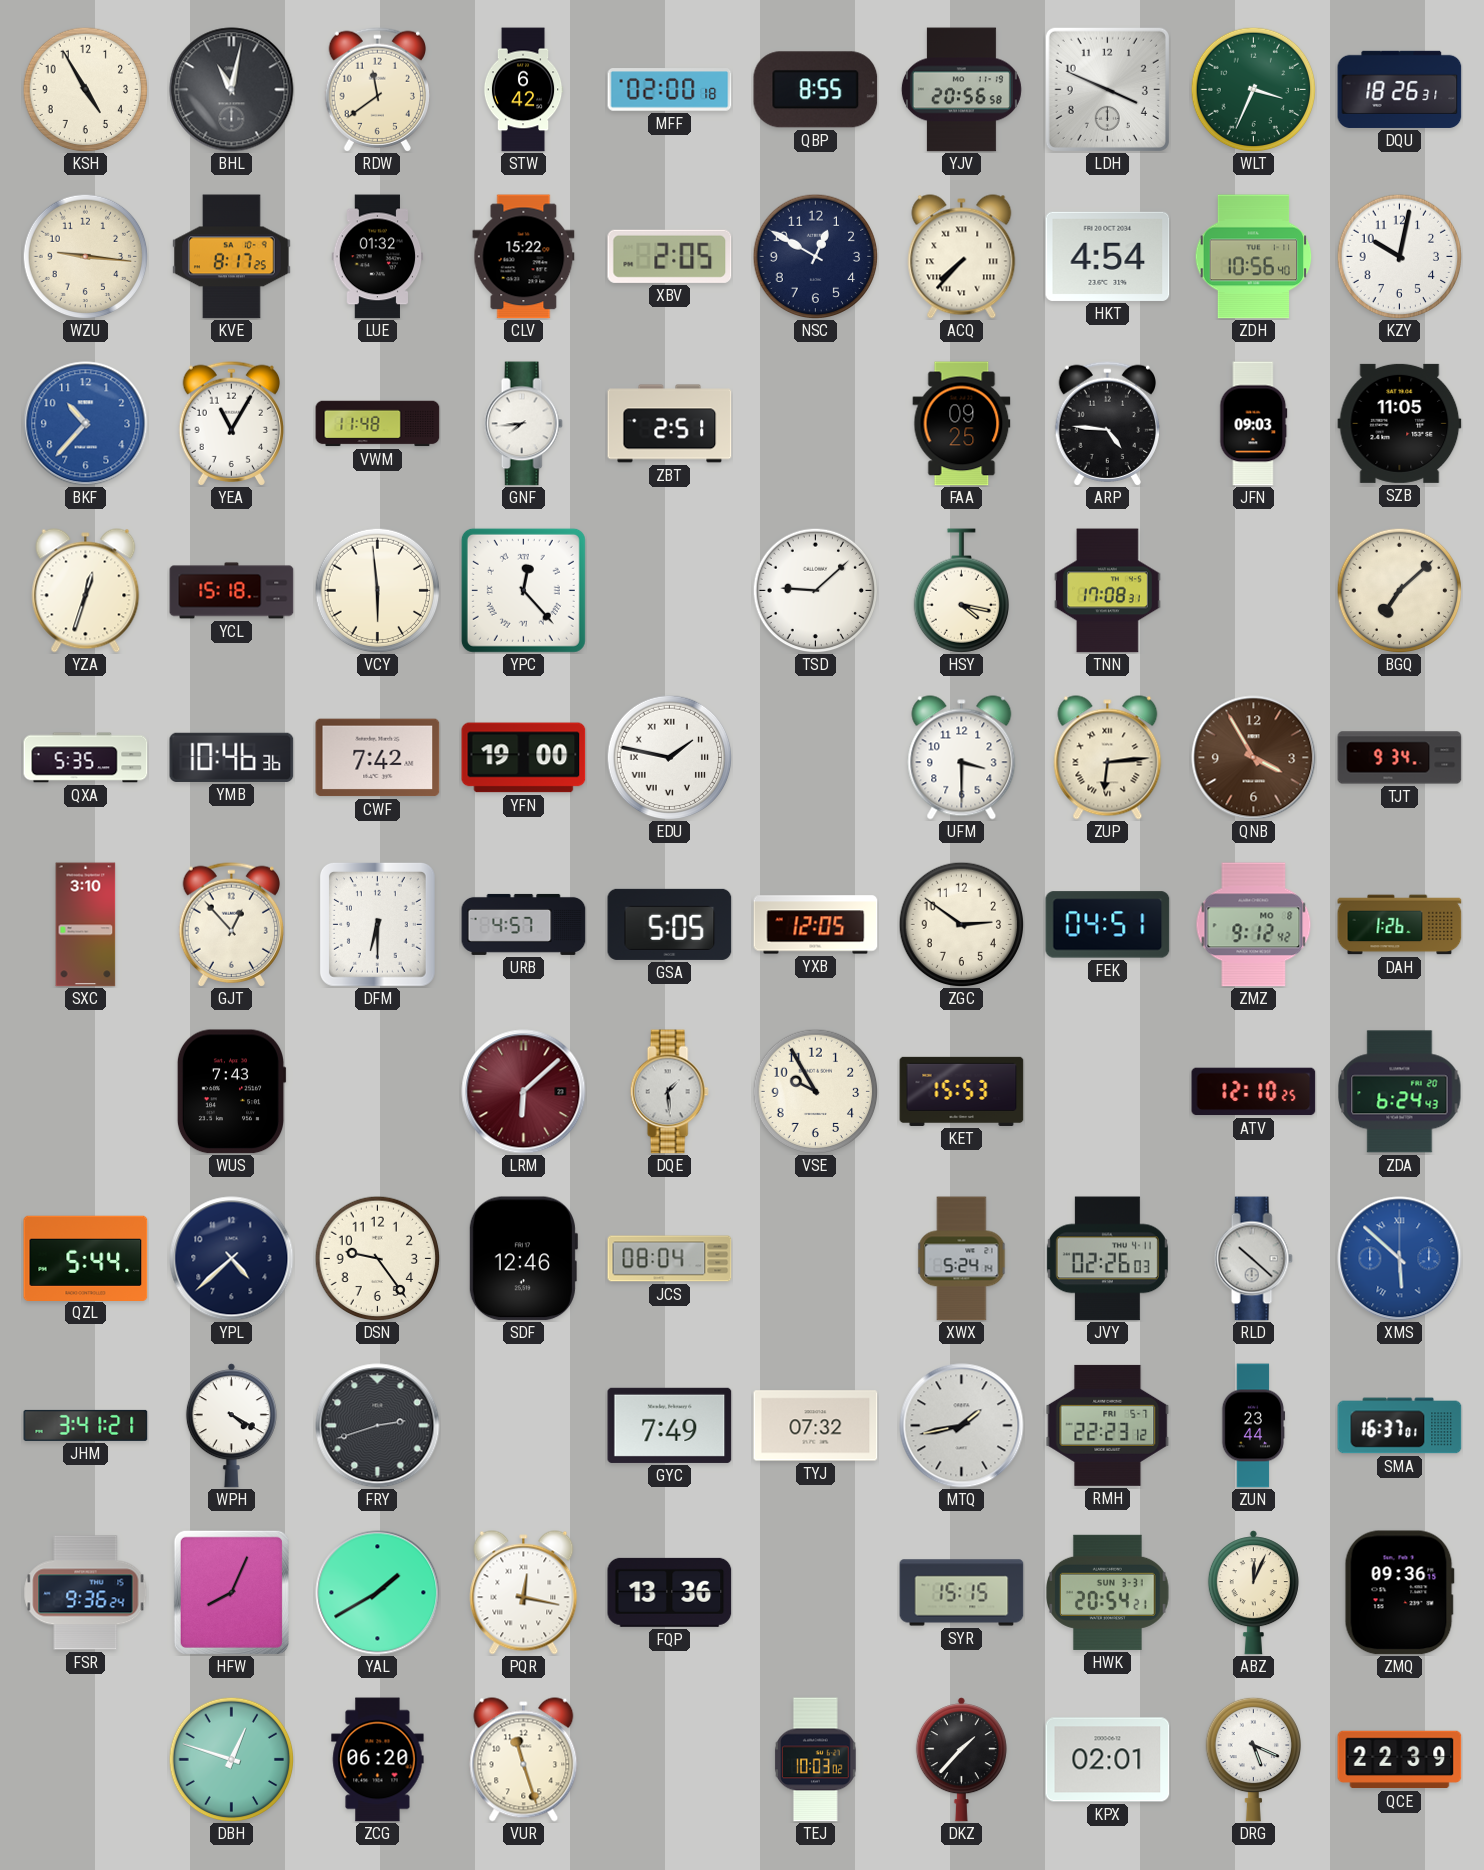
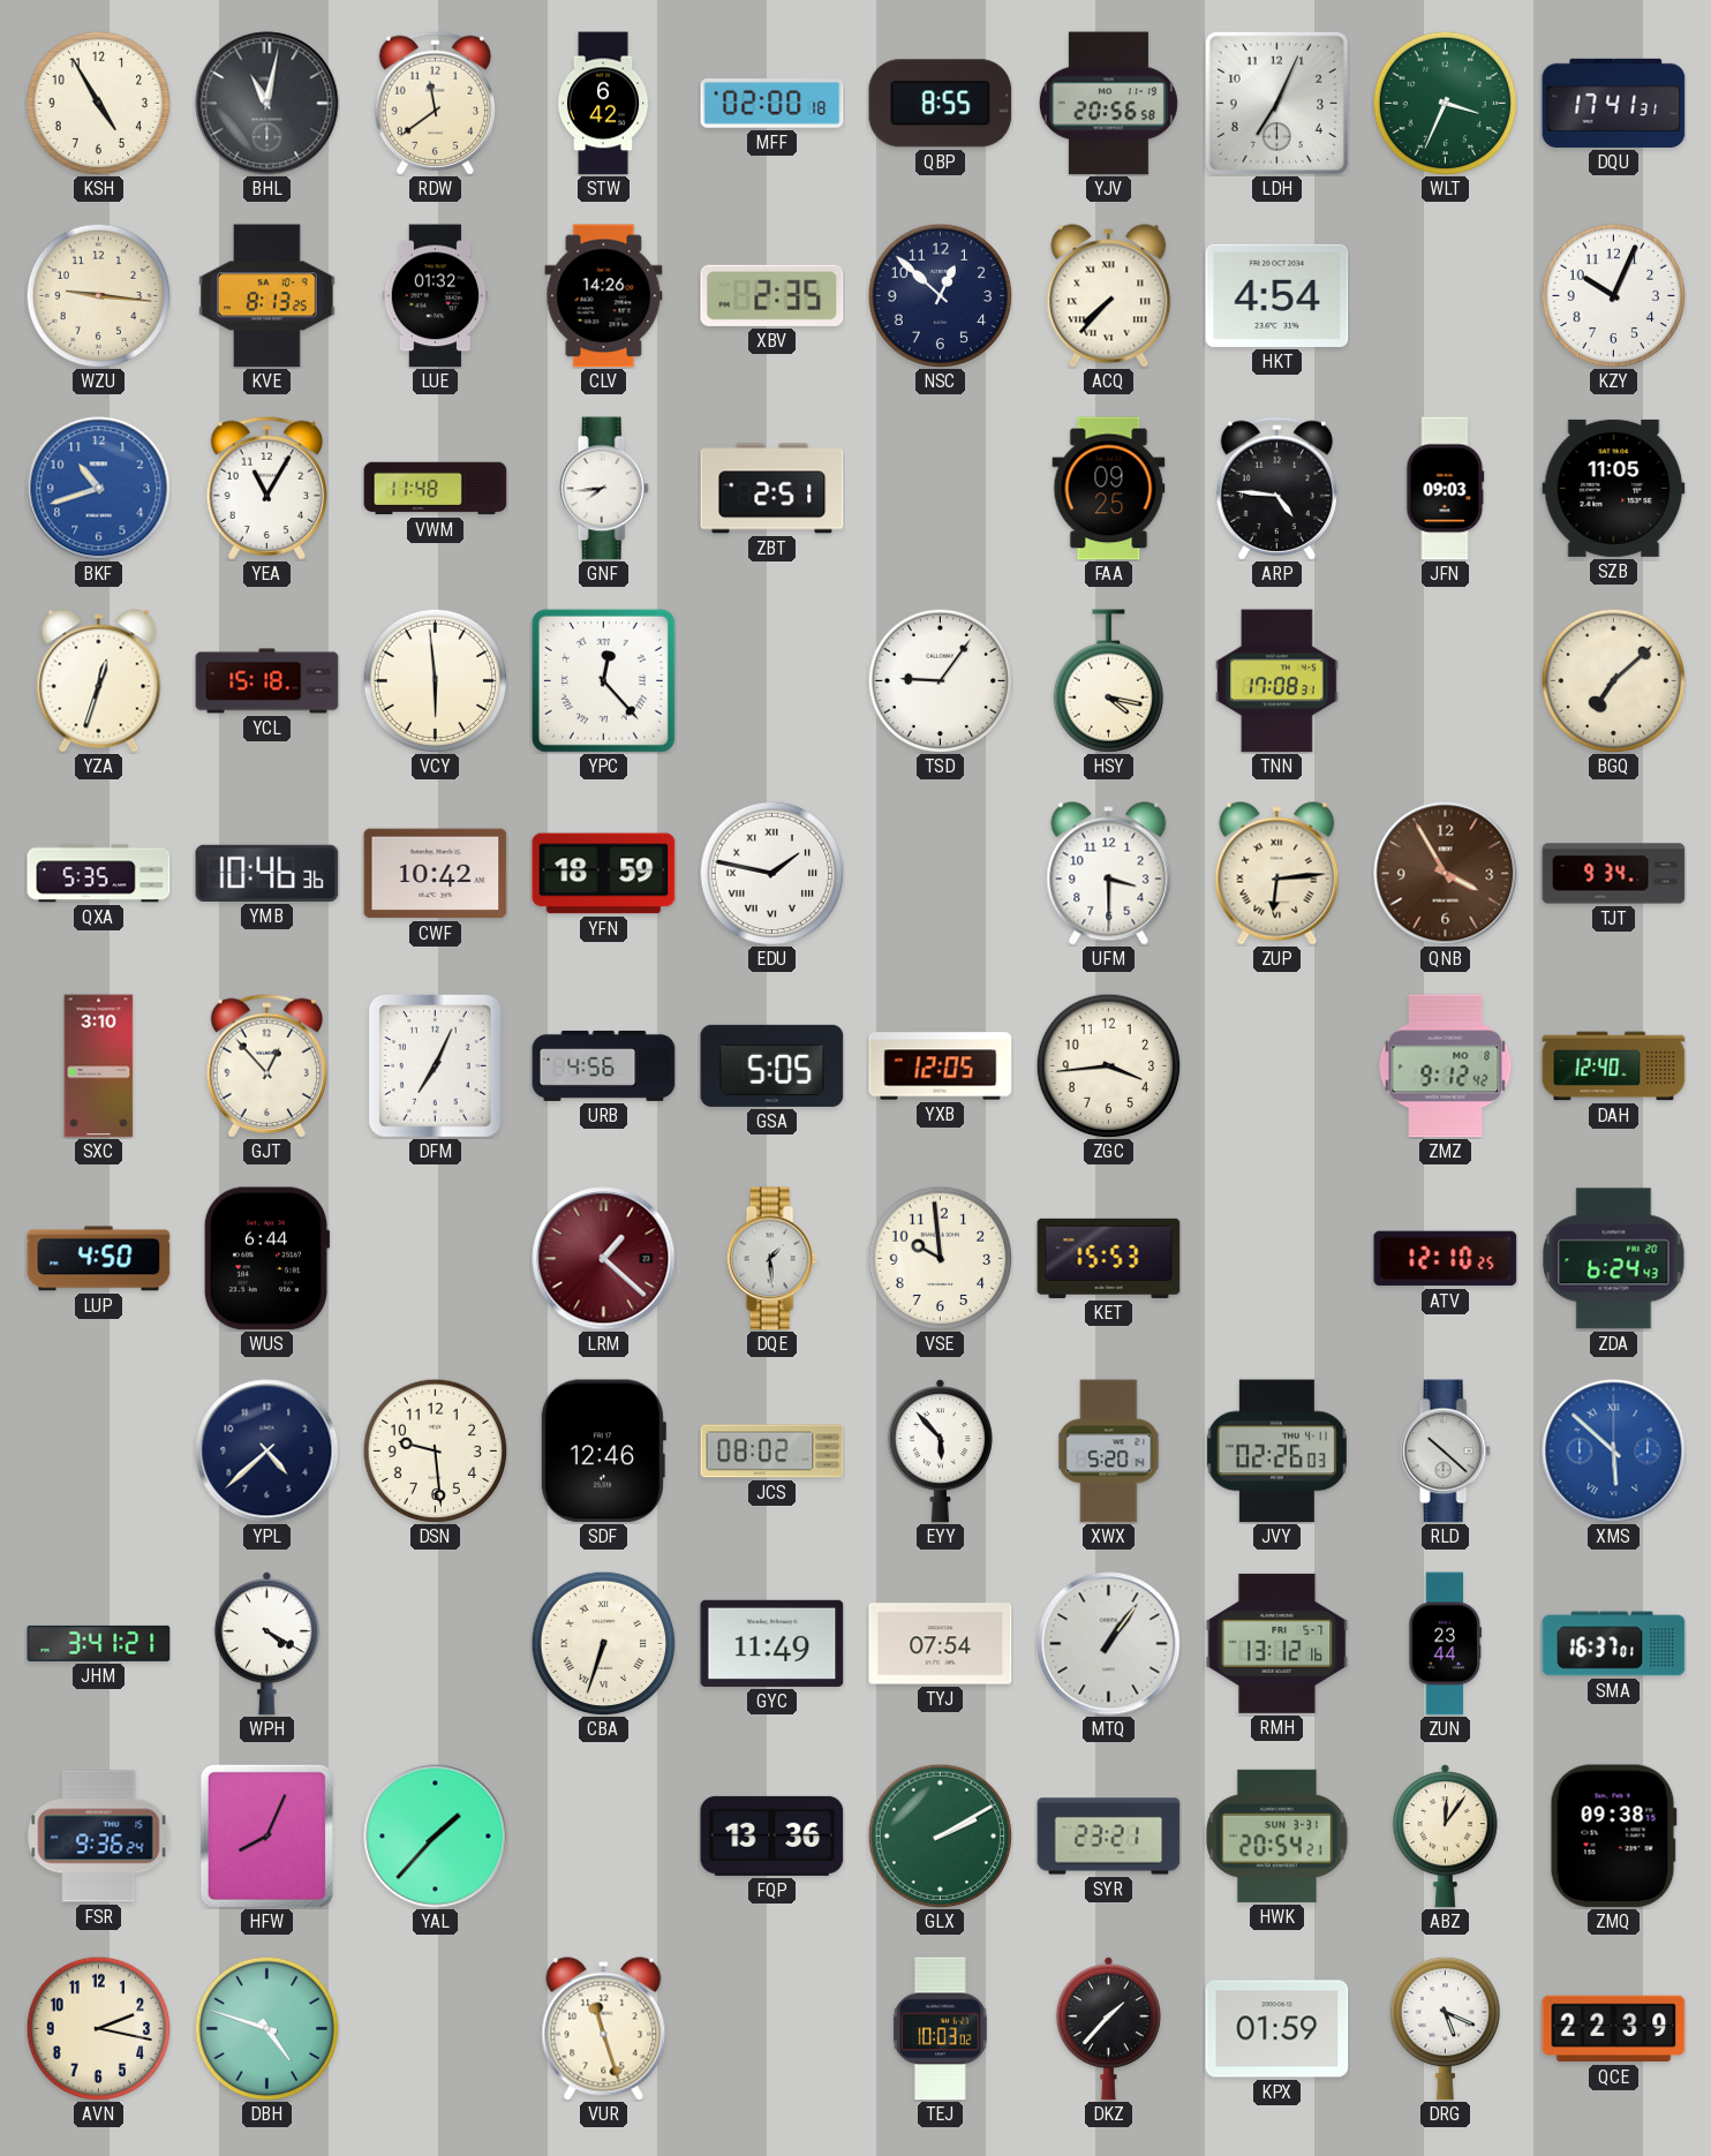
LDH: 3:49 -> 7:04
DQU: 18:26 -> 17:41
KVE: 8:17 -> 8:13
CLV: 15:22 -> 14:26
XBV: 2:05 -> 2:35
NSC: 12:50 -> 12:52
ZDH: 10:56 -> none
KZY: 10:02 -> 10:04
BKF: 10:37 -> 10:42
TSD: 9:08 -> 9:06
CWF: 7:42 -> 10:42
YFN: 19:00 -> 18:59
DFM: 6:30 -> 7:04
URB: 4:57 -> 4:56
ZGC: 2:51 -> 3:44
FEK: 04:51 -> none
DAH: 1:26 -> 12:40
LUP: none -> 4:50
WUS: 7:43 -> 6:44
LRM: 6:08 -> 1:22
VSE: 9:55 -> 9:59
QZL: 5:44 -> none
DSN: 9:24 -> 9:29
JCS: 08:04 -> 08:02
EYY: none -> 5:53
XWX: 5:24 -> 5:20
FRY: 2:42 -> none
CBA: none -> 6:33
GYC: 7:49 -> 11:49
TYJ: 07:32 -> 07:54
MTQ: 1:43 -> 1:06
RMH: 22:23 -> 13:12
YAL: 1:40 -> 1:37
PQR: 12:17 -> none
GLX: none -> 2:10
SYR: 15:15 -> 23:21
ABZ: 12:04 -> 12:06
ZMQ: 09:36 -> 09:38
AVN: none -> 2:17
DBH: 12:48 -> 4:48
ZCG: 06:20 -> none
KPX: 02:01 -> 01:59
